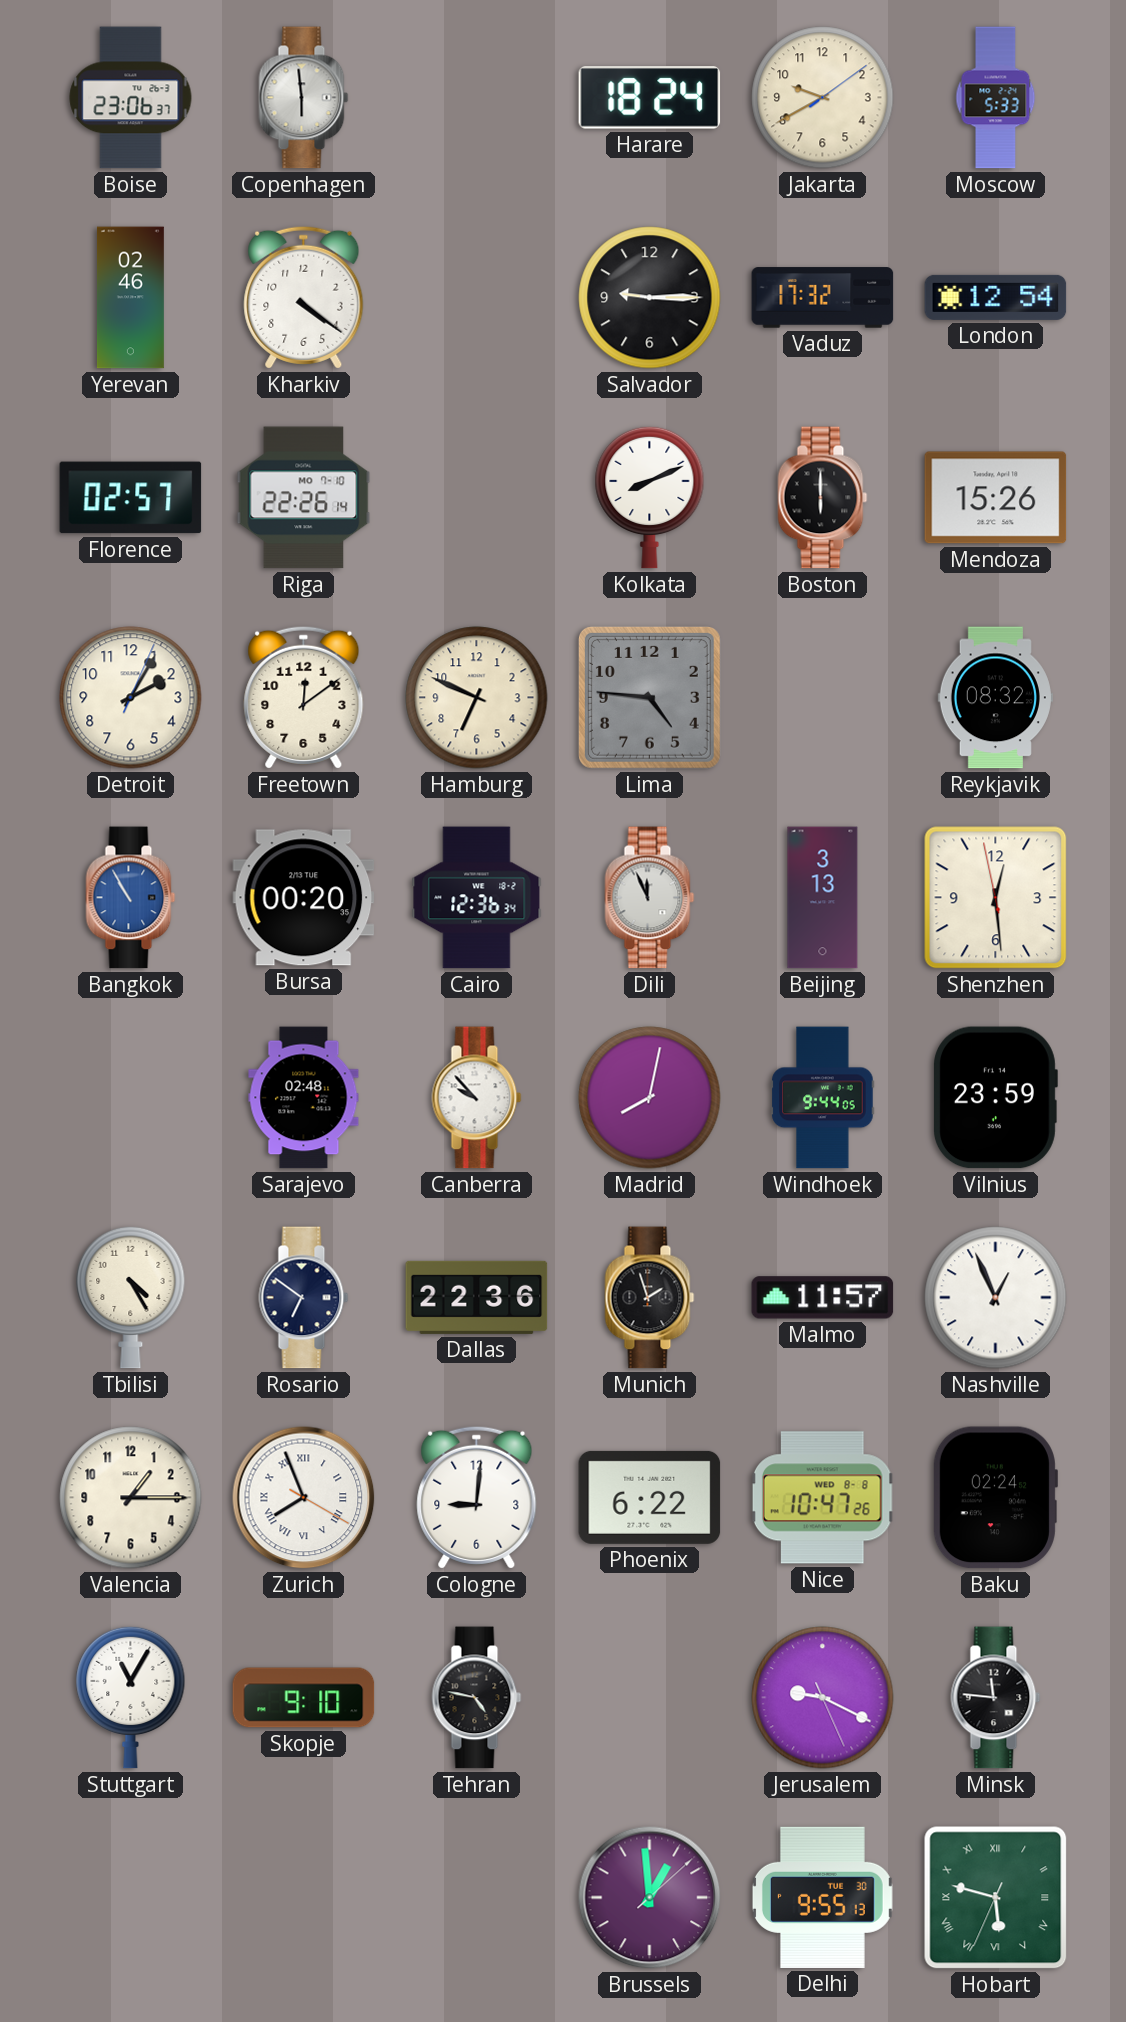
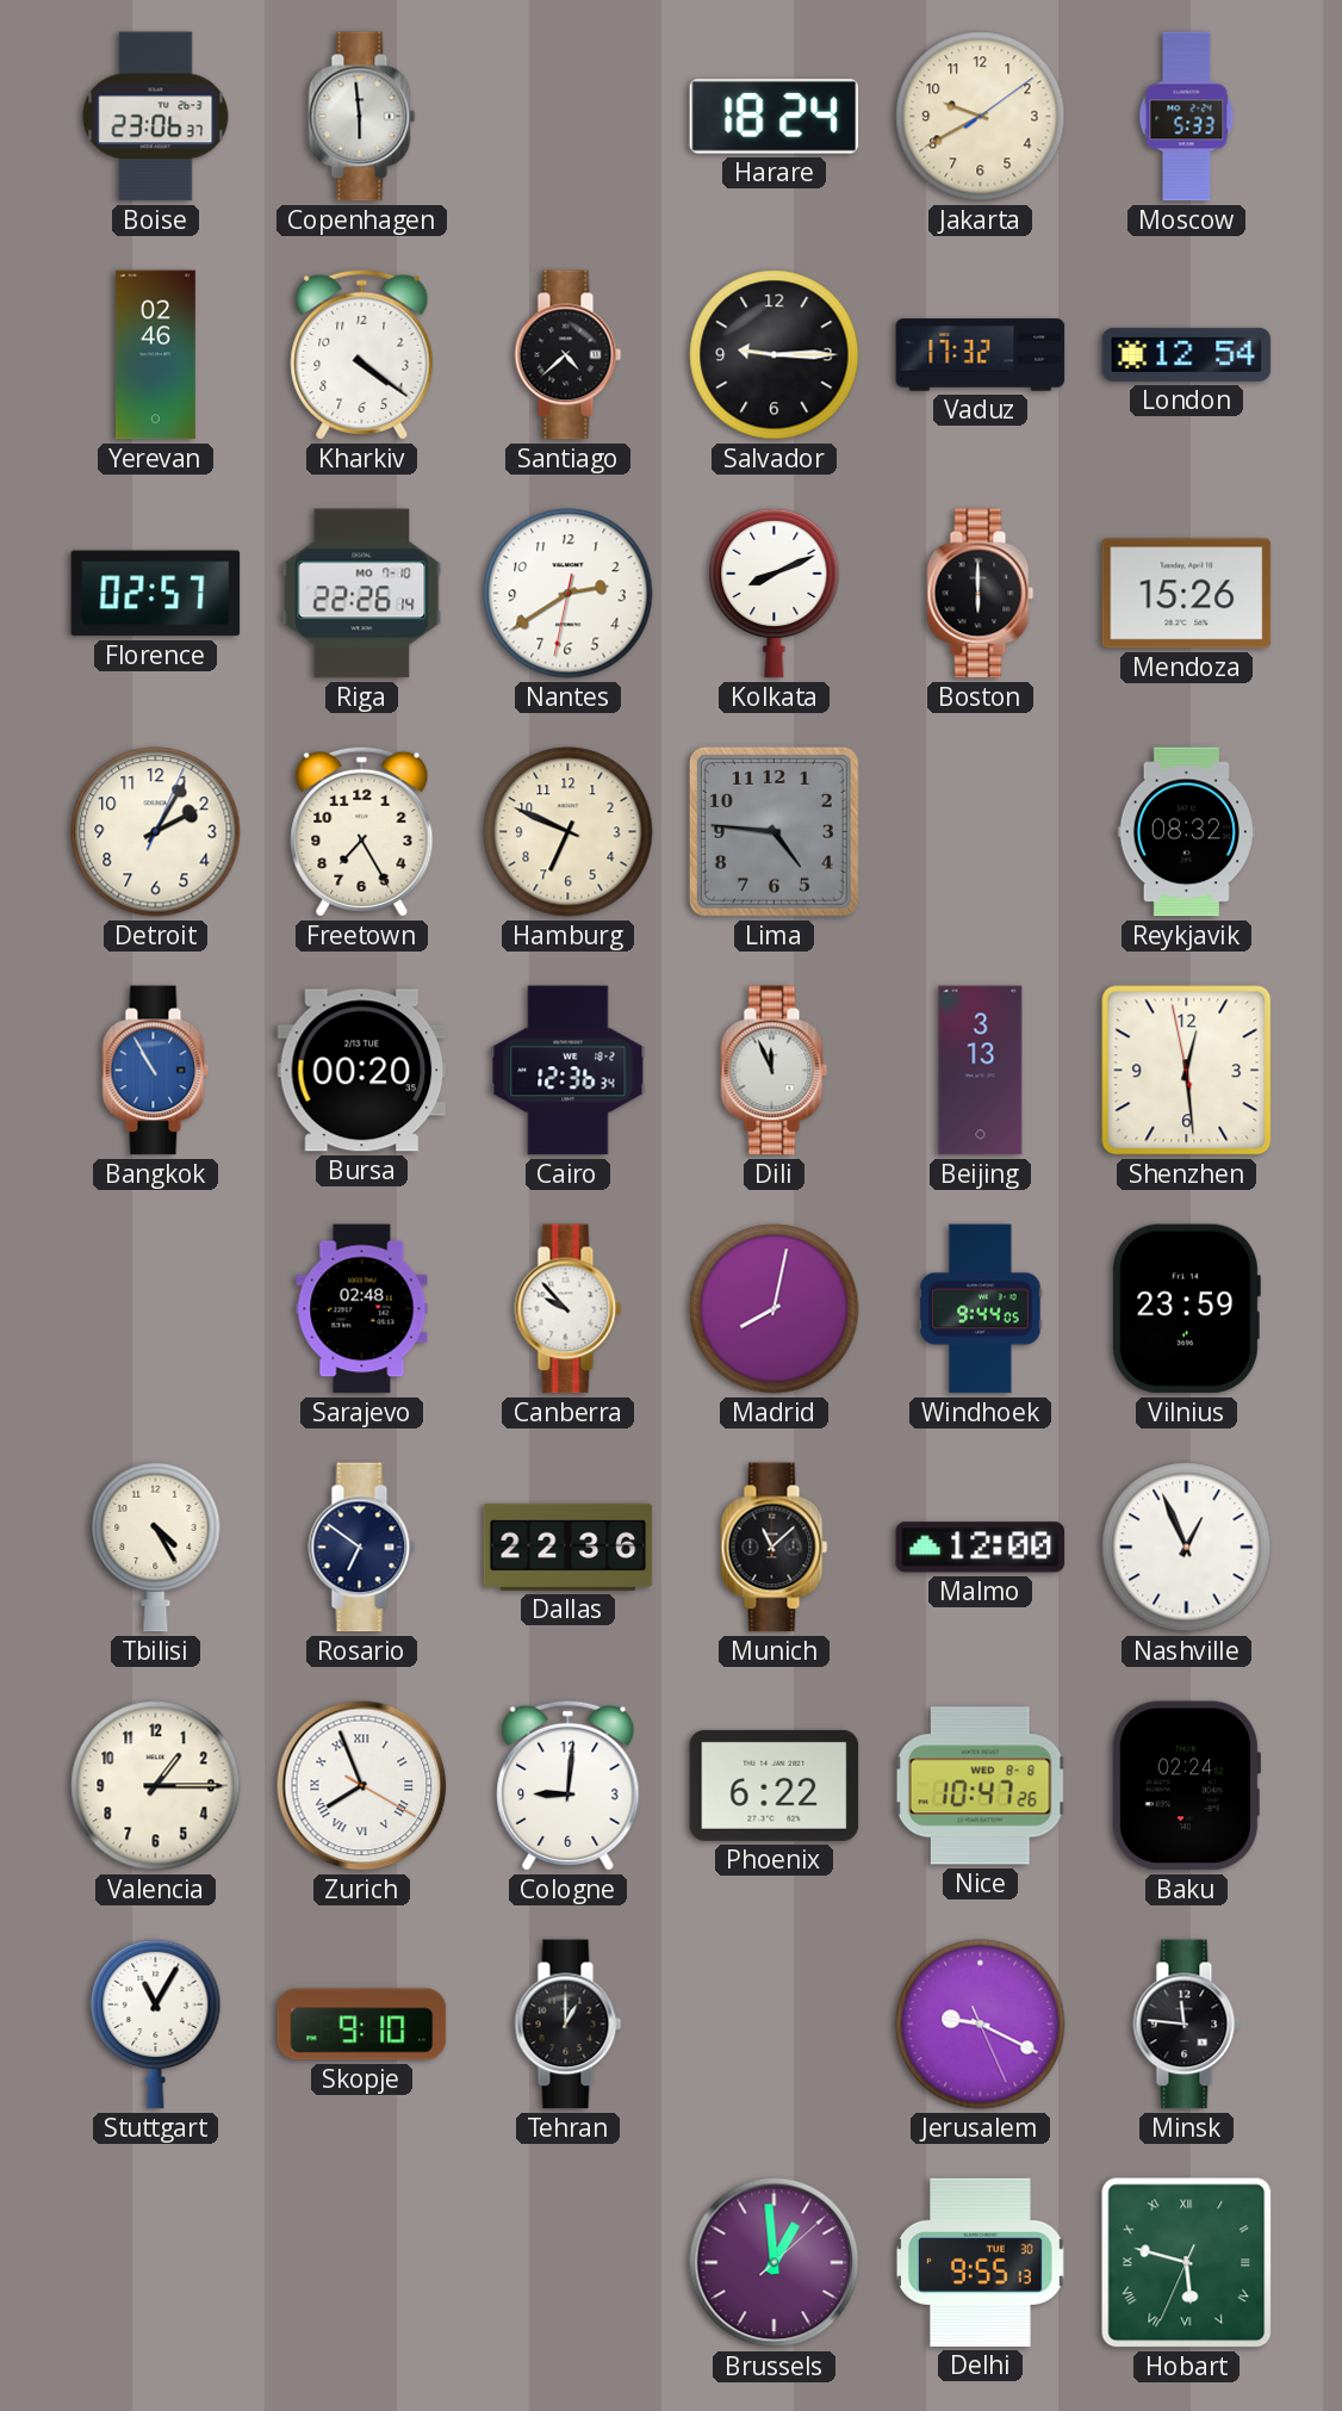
Santiago: none -> 4:38
Nantes: none -> 2:39
Freetown: 12:09 -> 7:25
Munich: 1:57 -> 11:08
Malmo: 11:57 -> 12:00
Tehran: 4:47 -> 1:00
